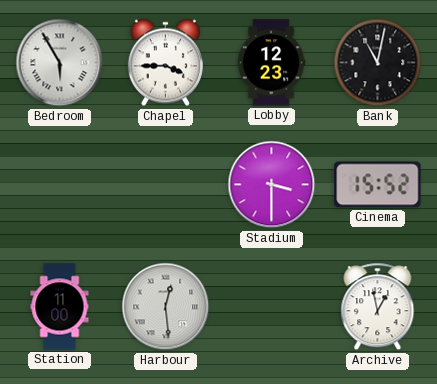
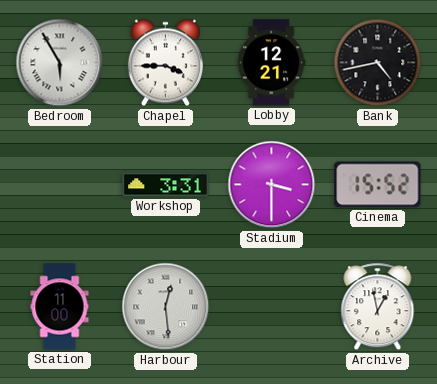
Lobby: 12:23 -> 12:21
Bank: 11:02 -> 4:43
Workshop: none -> 3:31
